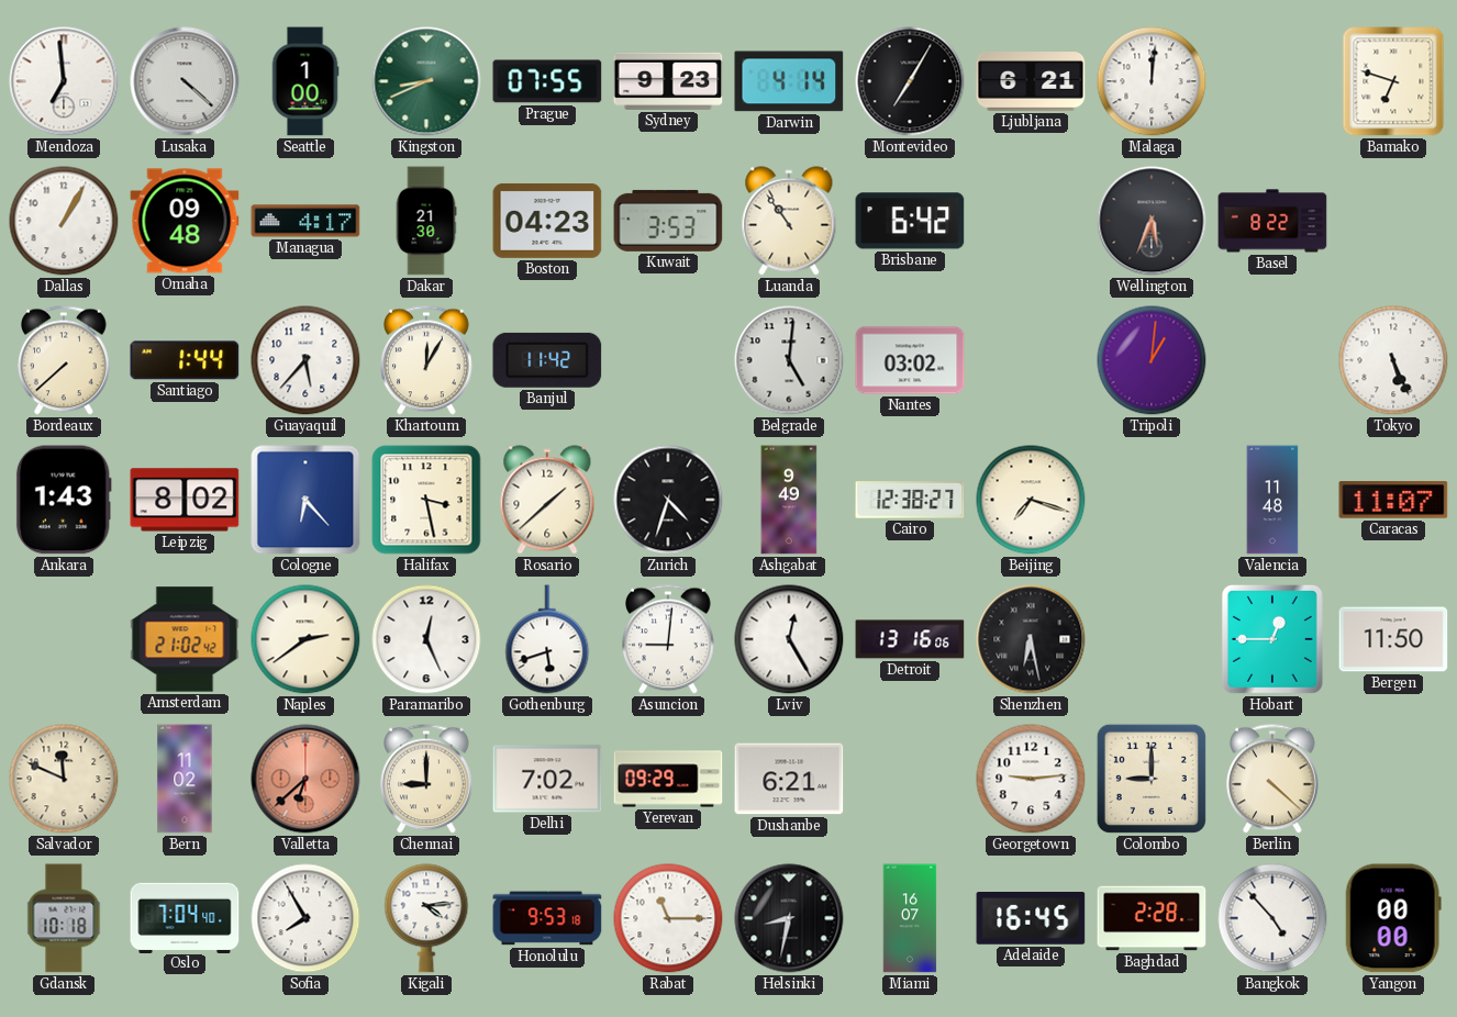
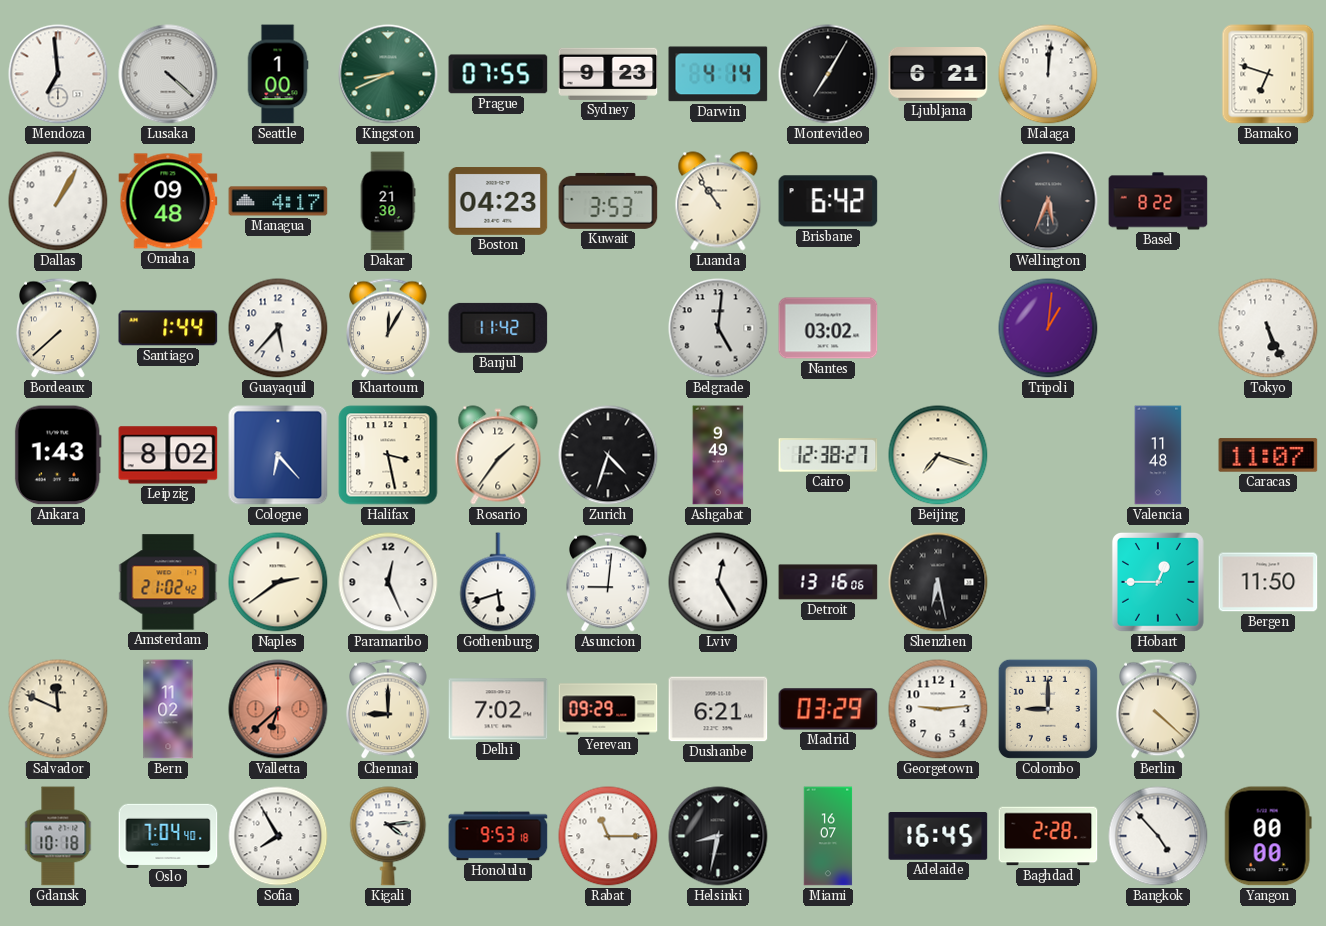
Rosario: 1:38 -> 1:36
Madrid: none -> 03:29
